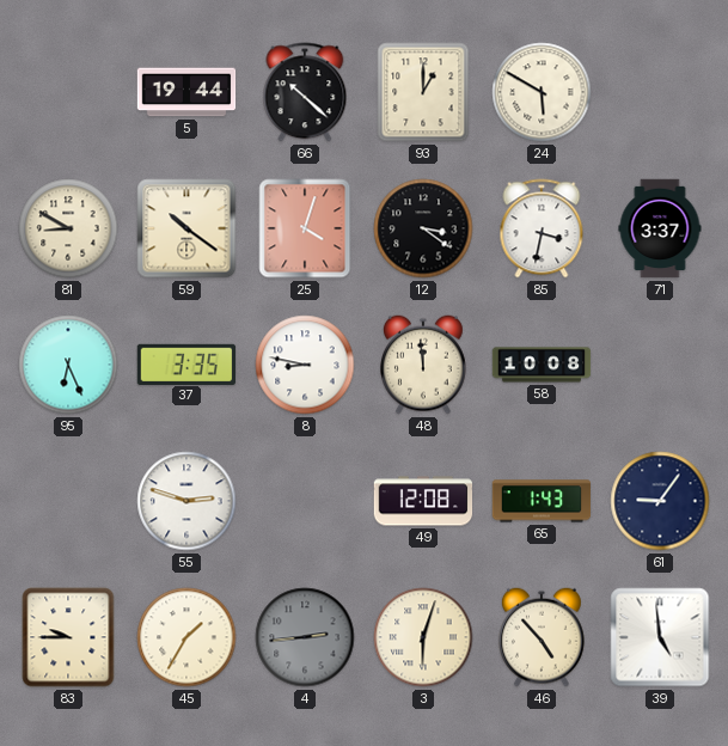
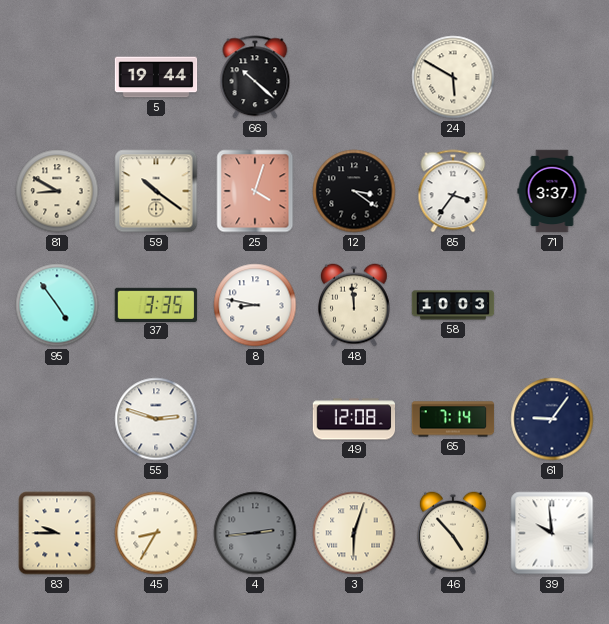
93: 1:00 -> none
85: 3:32 -> 3:36
95: 6:26 -> 4:54
58: 10:08 -> 10:03
65: 1:43 -> 7:14
45: 1:35 -> 8:35
39: 4:59 -> 9:59
